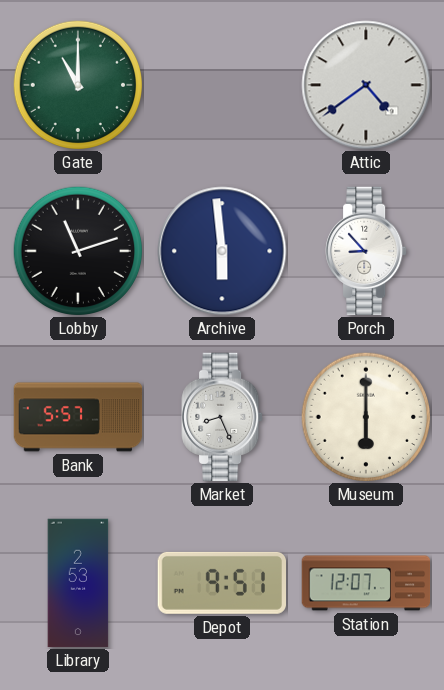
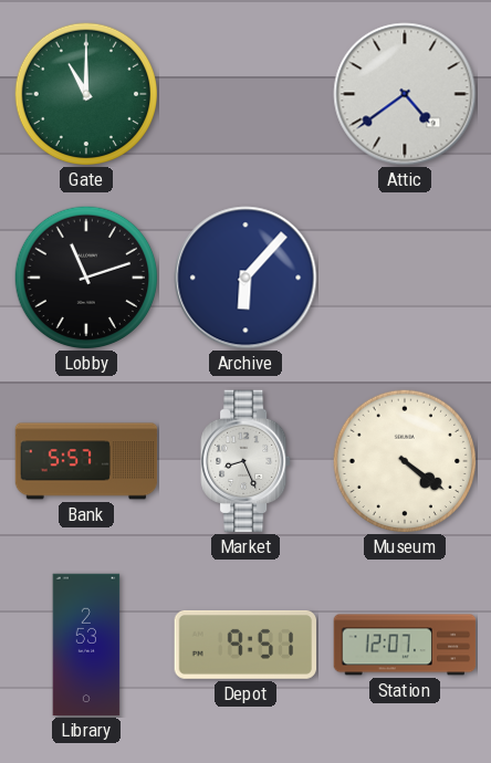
Archive: 5:59 -> 6:07
Porch: 8:53 -> none
Museum: 6:00 -> 4:21
